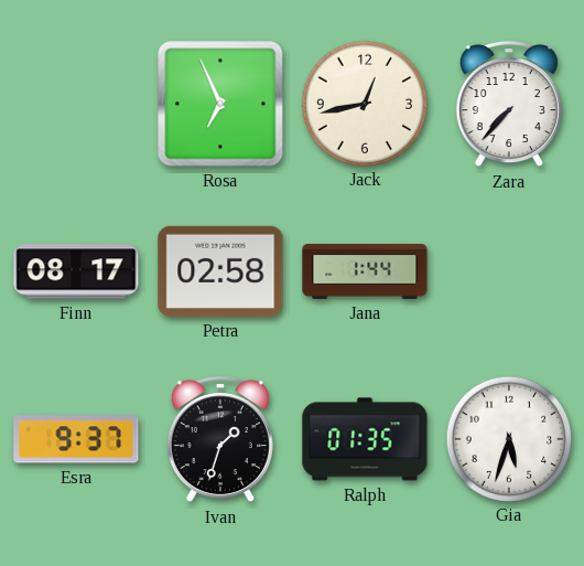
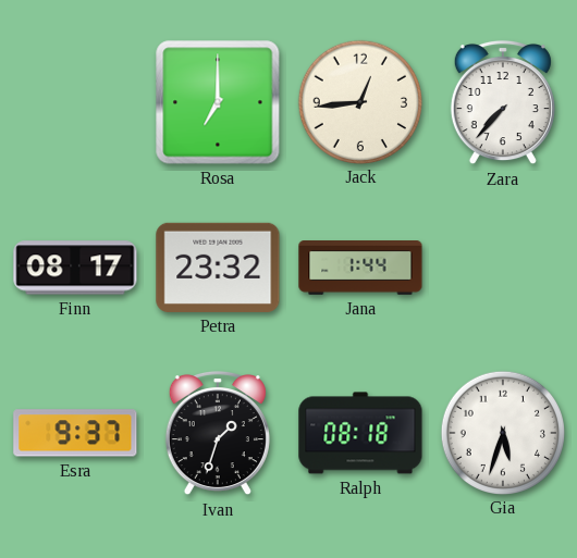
Rosa: 6:56 -> 7:00
Jack: 12:43 -> 12:44
Petra: 02:58 -> 23:32
Ralph: 01:35 -> 08:18
